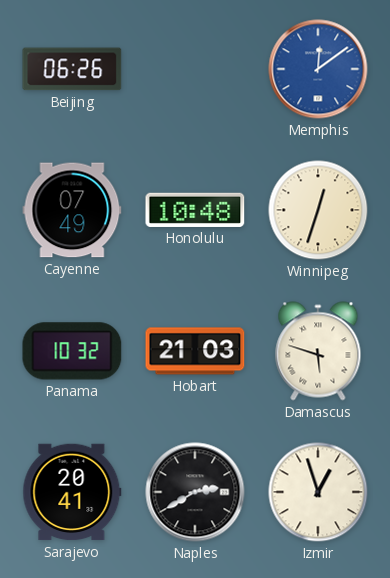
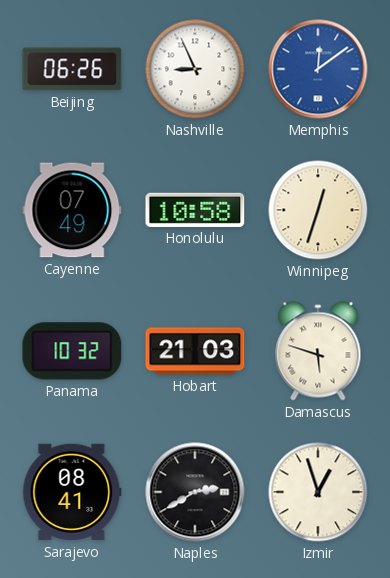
Nashville: none -> 8:56
Honolulu: 10:48 -> 10:58
Sarajevo: 20:41 -> 08:41
